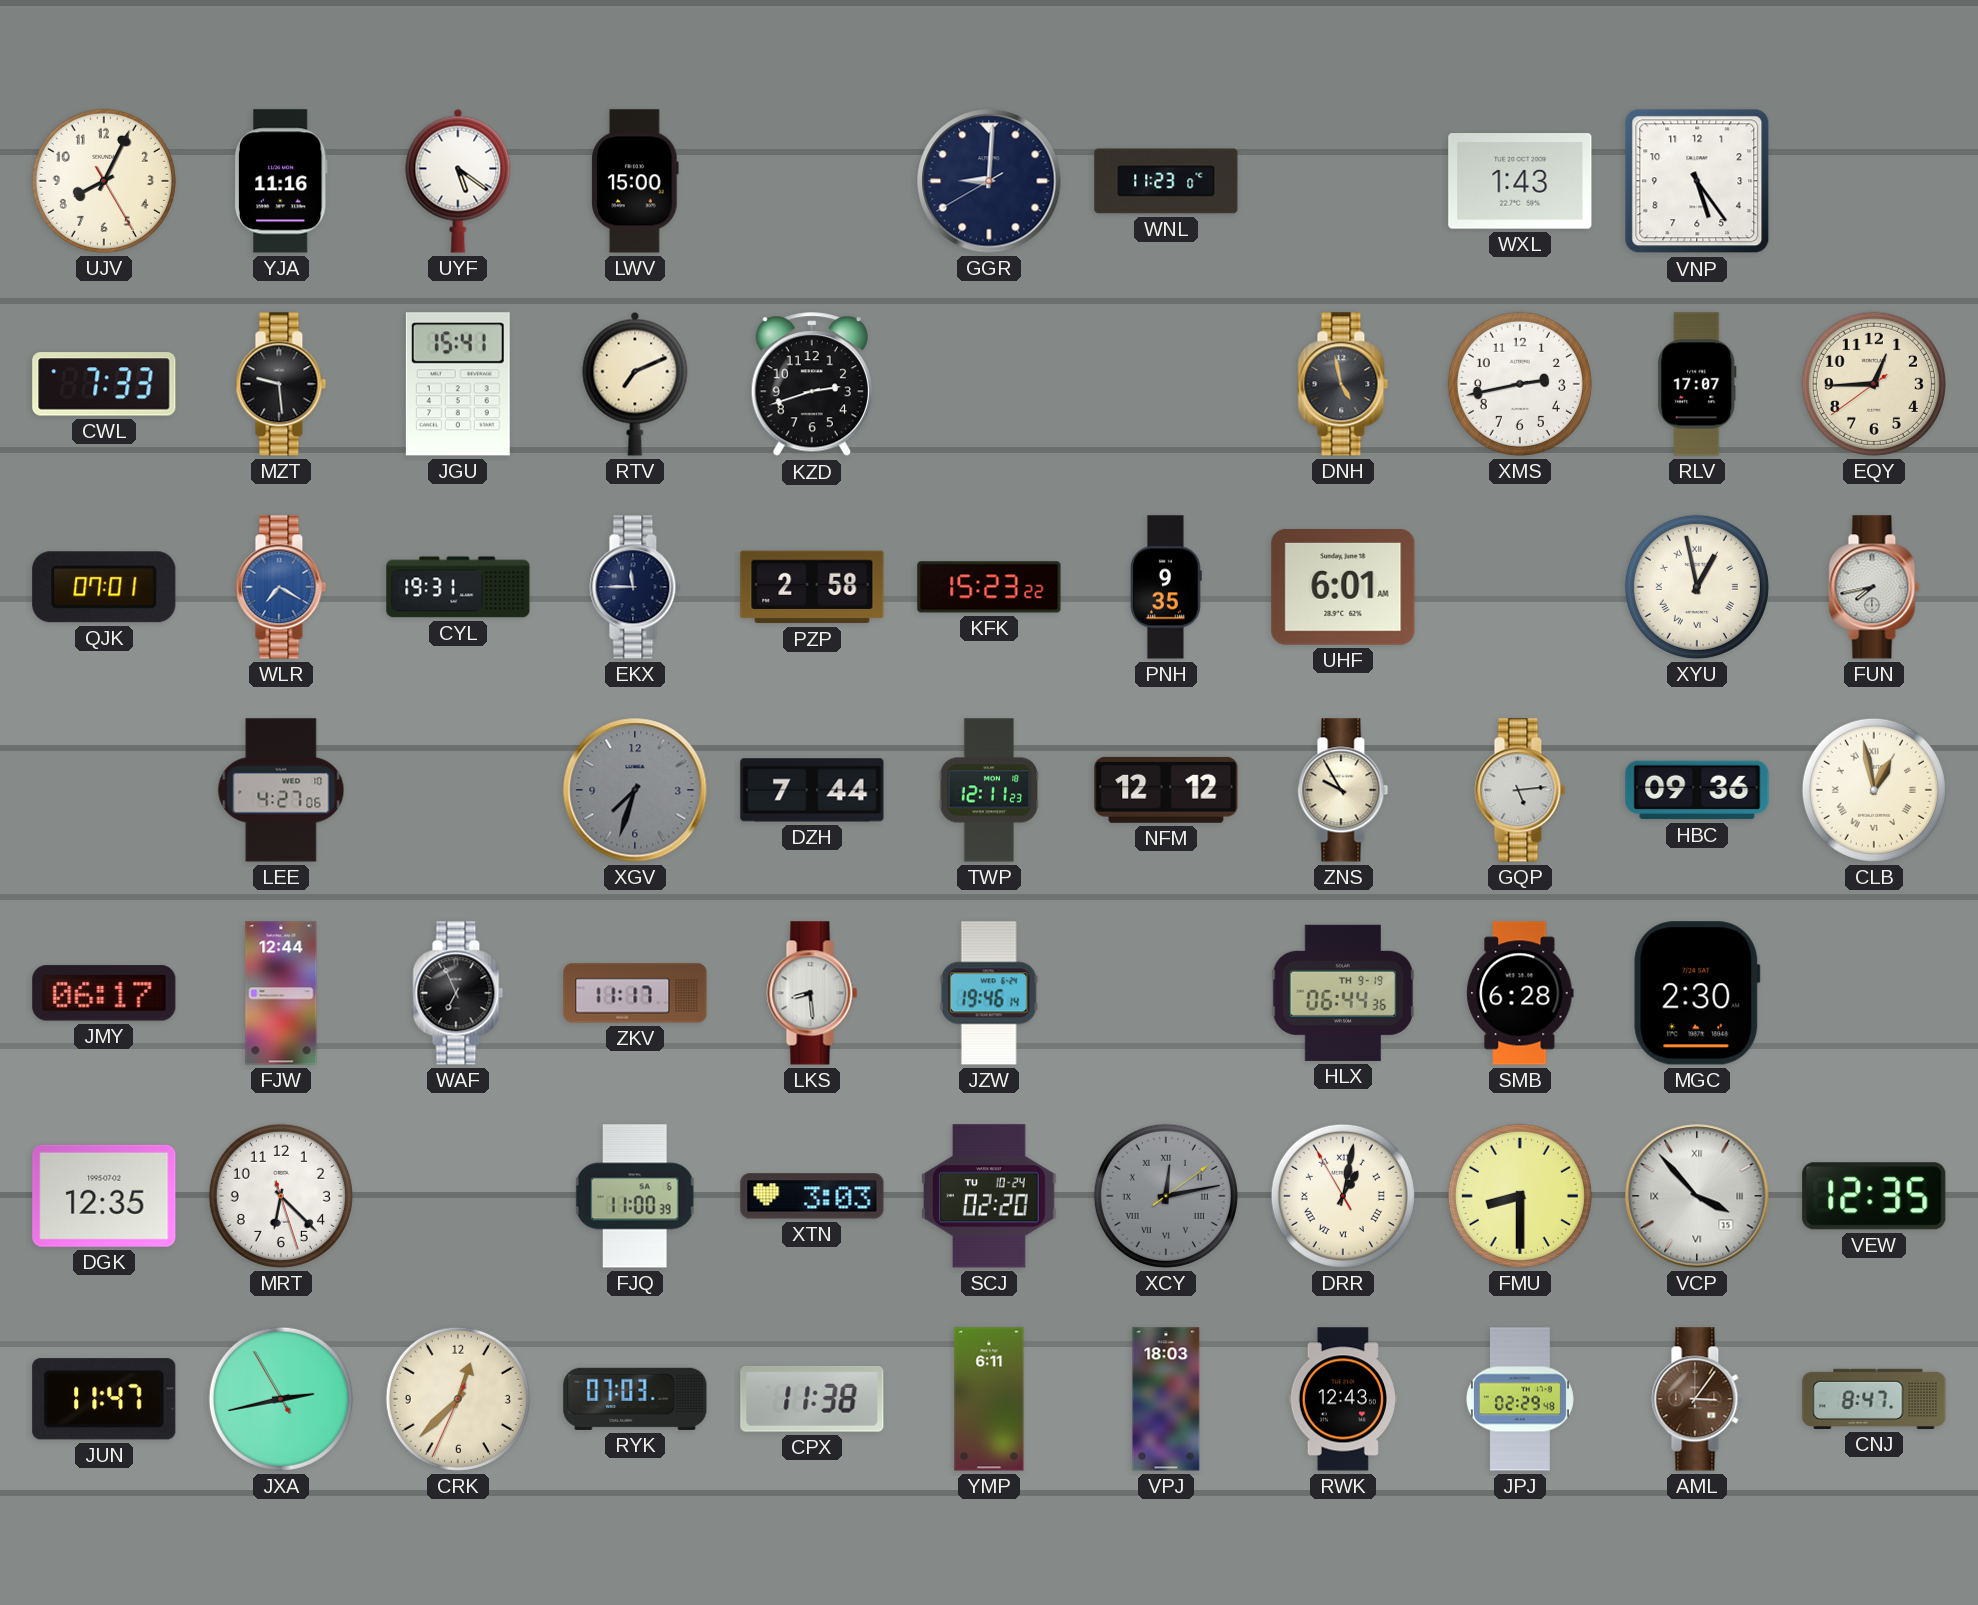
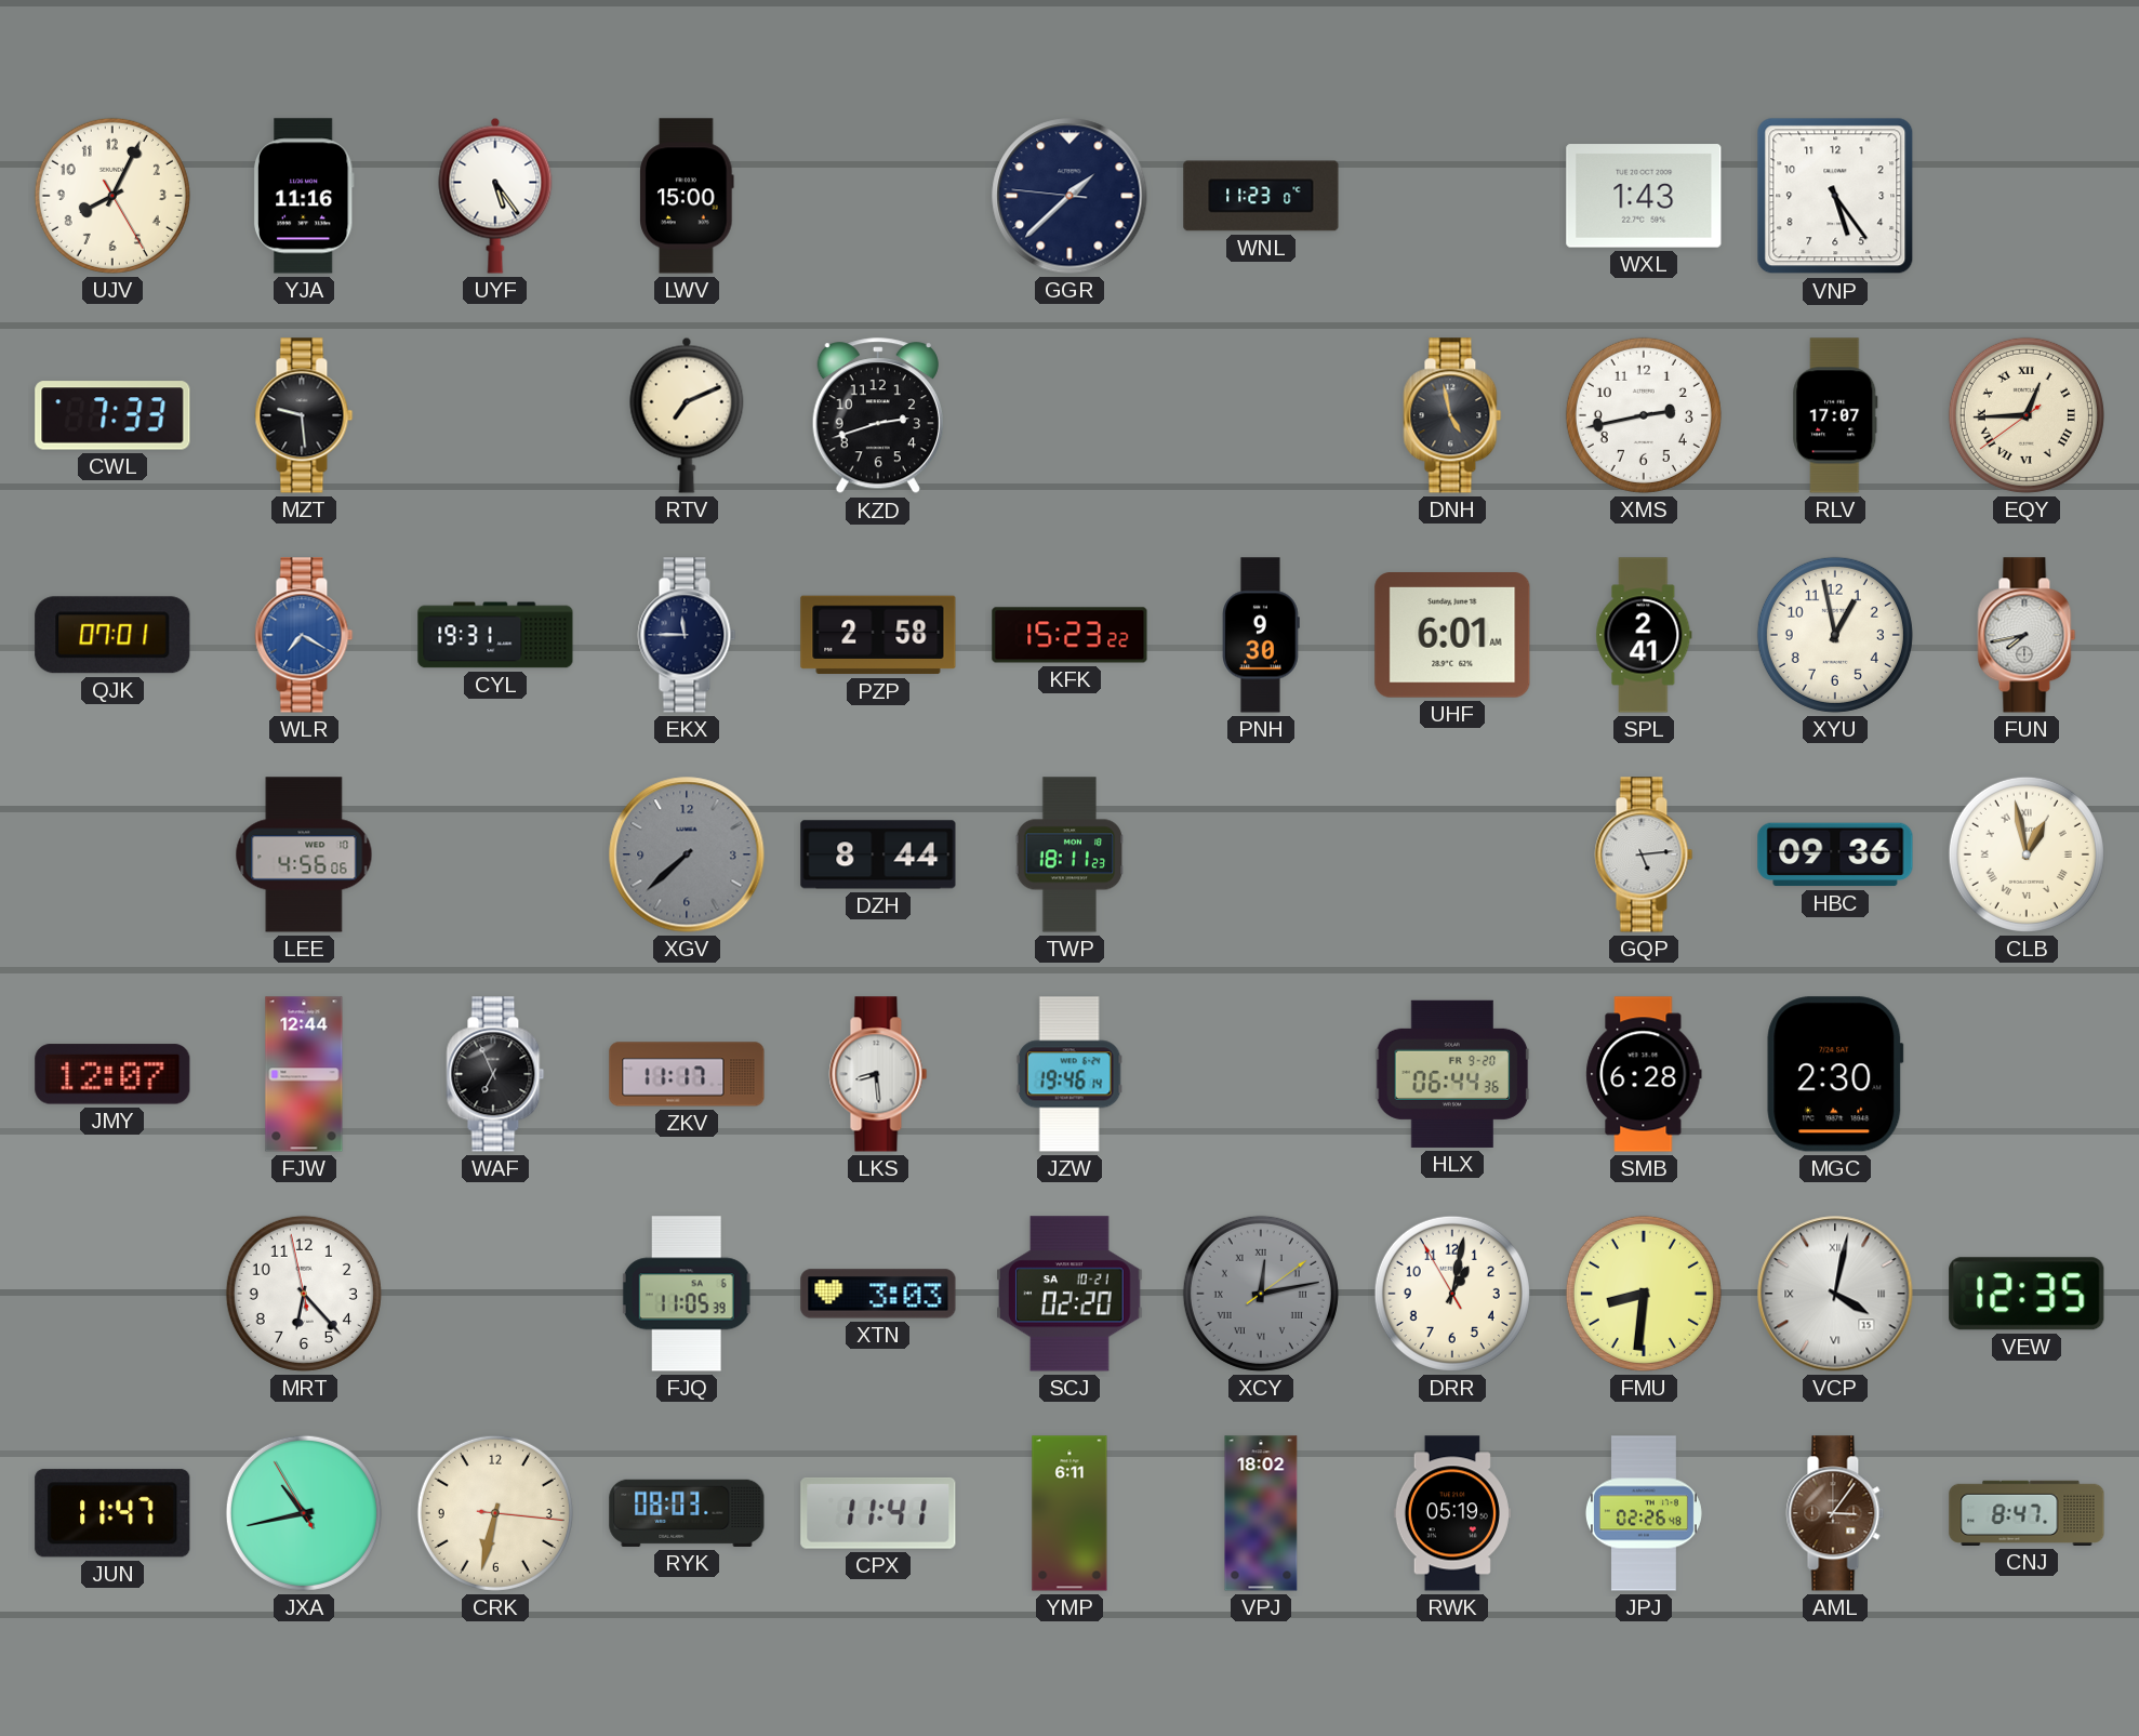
UYF: 5:21 -> 5:24
GGR: 9:00 -> 1:37
JGU: 15:41 -> none
EQY numerals: Arabic -> Roman
PNH: 9:35 -> 9:30
SPL: none -> 2:41
XYU numerals: Roman -> Arabic
LEE: 4:27 -> 4:56
XGV: 7:33 -> 7:38
DZH: 7:44 -> 8:44
TWP: 12:11 -> 18:11
NFM: 12:12 -> none
ZNS: 9:55 -> none
JMY: 06:17 -> 12:07
HLX date: TH 9-19 -> FR 9-20
DGK: 12:35 -> none
MRT: 6:22:27 -> 6:22:58
FJQ: 11:00 -> 11:05
SCJ date: TU 10-24 -> SA 10-21
DRR numerals: Roman -> Arabic
FMU: 8:30 -> 8:31
VCP: 3:53 -> 4:02
JXA: 2:42 -> 10:42
CRK: 12:37 -> 6:32
RYK: 07:03 -> 08:03
CPX: 11:38 -> 11:41
VPJ: 18:03 -> 18:02
RWK: 12:43 -> 05:19
JPJ: 02:29 -> 02:26
